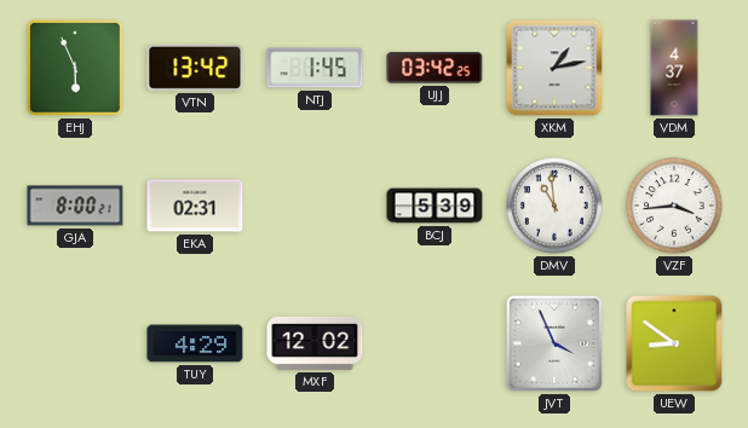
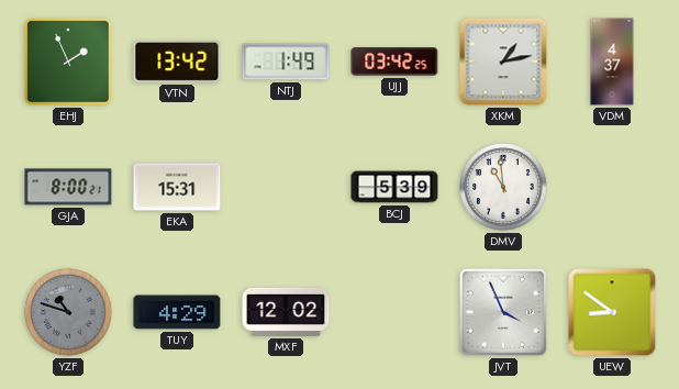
EHJ: 5:56 -> 1:56
NTJ: 1:45 -> 1:49
EKA: 02:31 -> 15:31
VZF: 3:44 -> none
YZF: none -> 10:48
